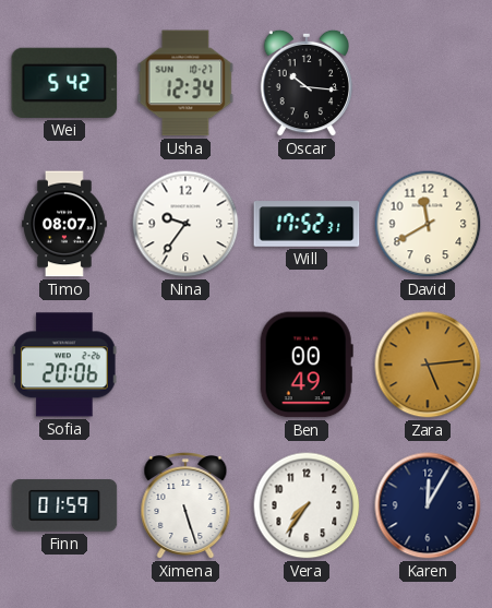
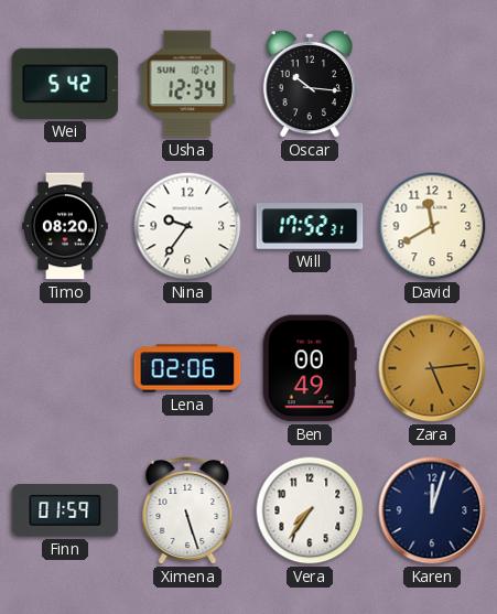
Timo: 08:07 -> 08:20
Sofia: 20:06 -> none
Lena: none -> 02:06
Karen: 12:05 -> 12:03
